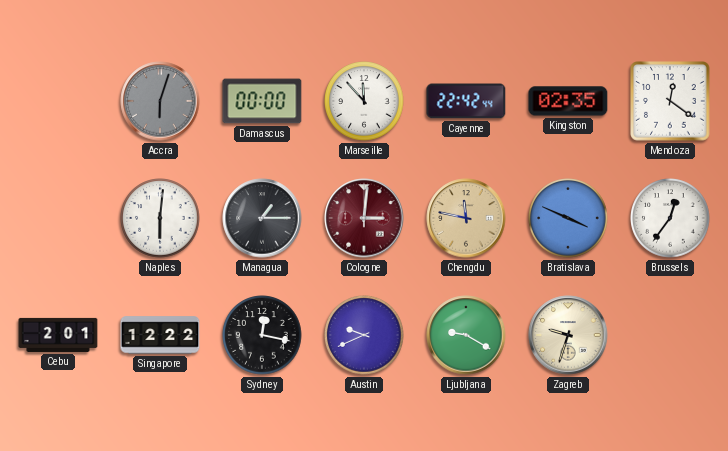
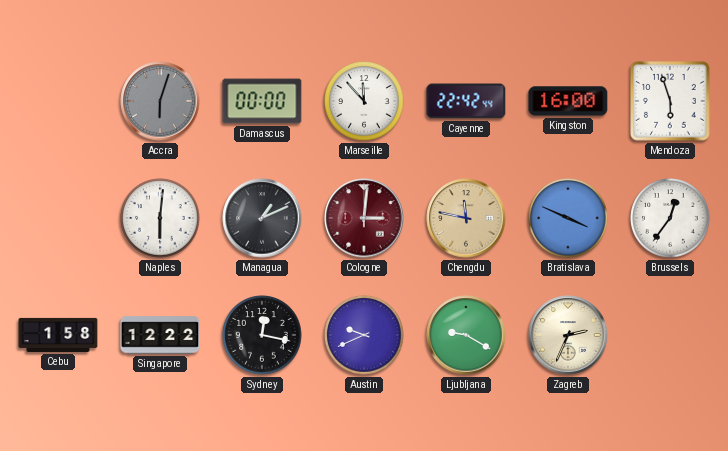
Kingston: 02:35 -> 16:00
Mendoza: 12:21 -> 5:57
Managua: 1:15 -> 1:11
Cebu: 2:01 -> 1:58
Zagreb: 9:33 -> 2:34
